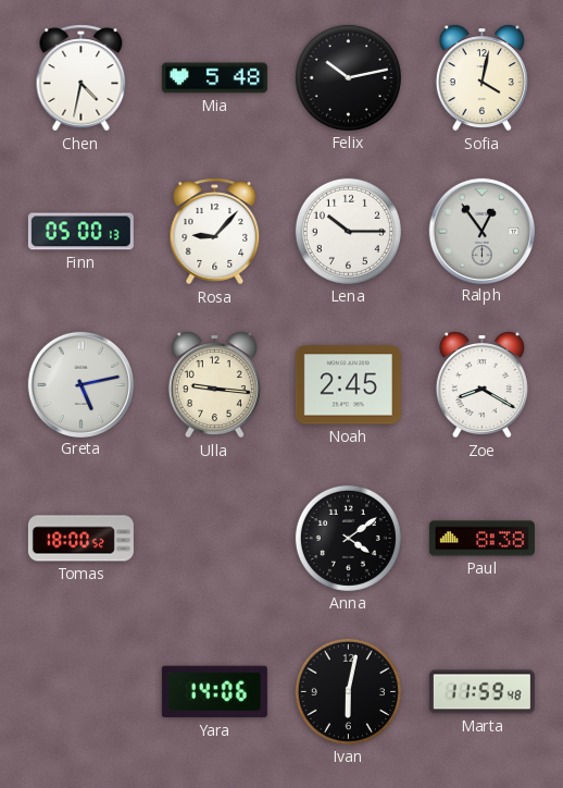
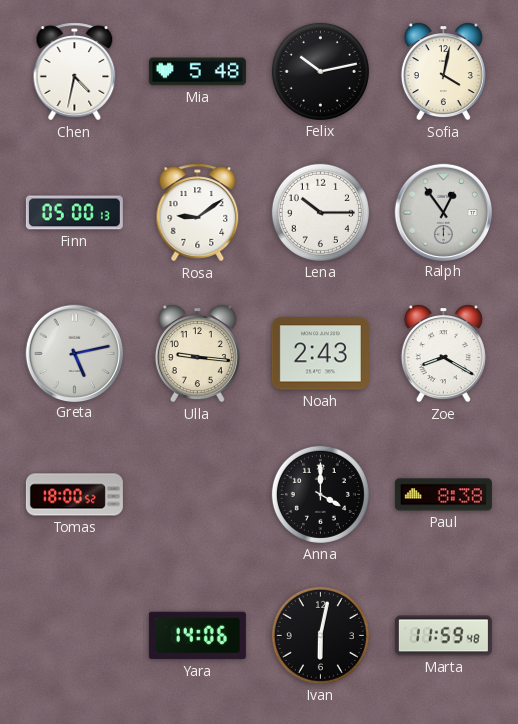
Rosa: 9:07 -> 9:09
Noah: 2:45 -> 2:43
Anna: 4:09 -> 4:00
